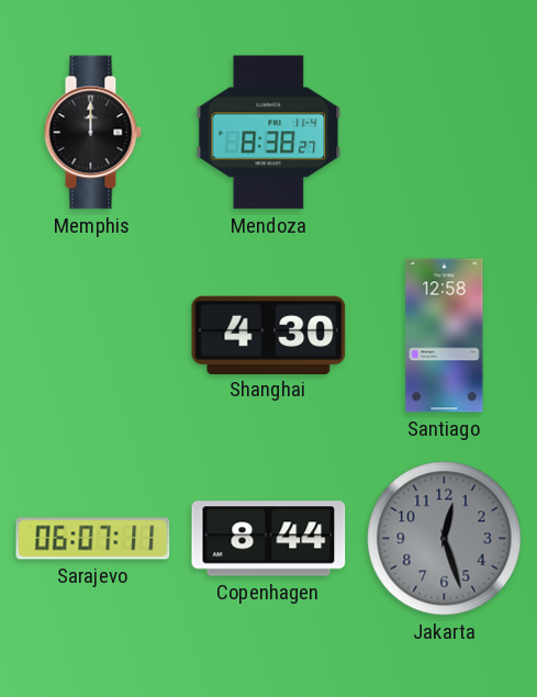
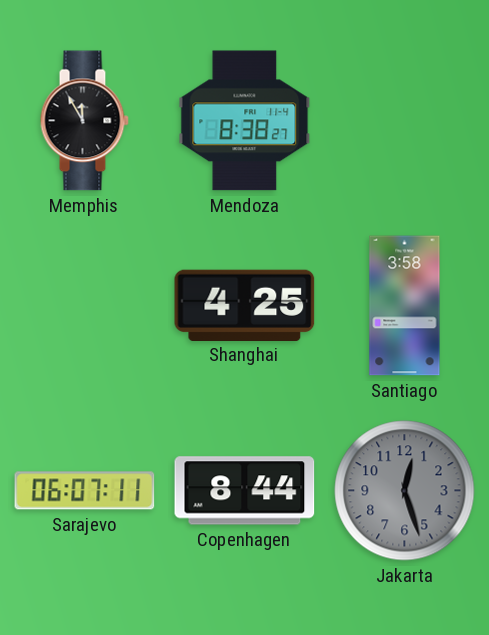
Memphis: 12:00 -> 11:55
Shanghai: 4:30 -> 4:25
Santiago: 12:58 -> 3:58
